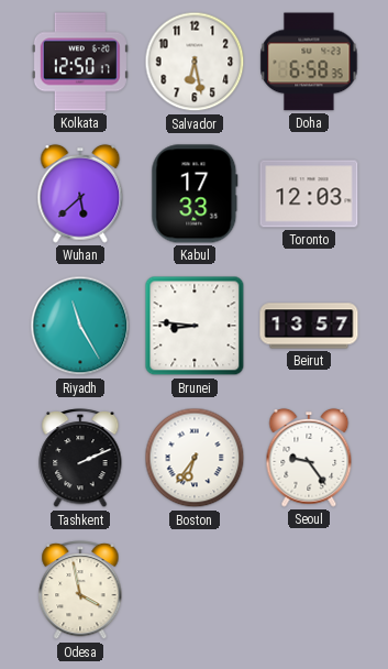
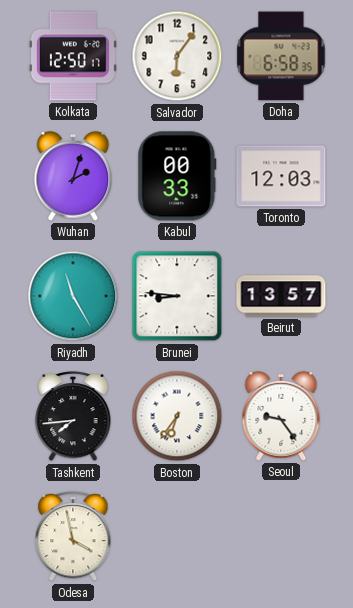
Salvador: 6:28 -> 6:06
Wuhan: 5:38 -> 2:03
Kabul: 17:33 -> 00:33
Tashkent: 2:11 -> 7:44
